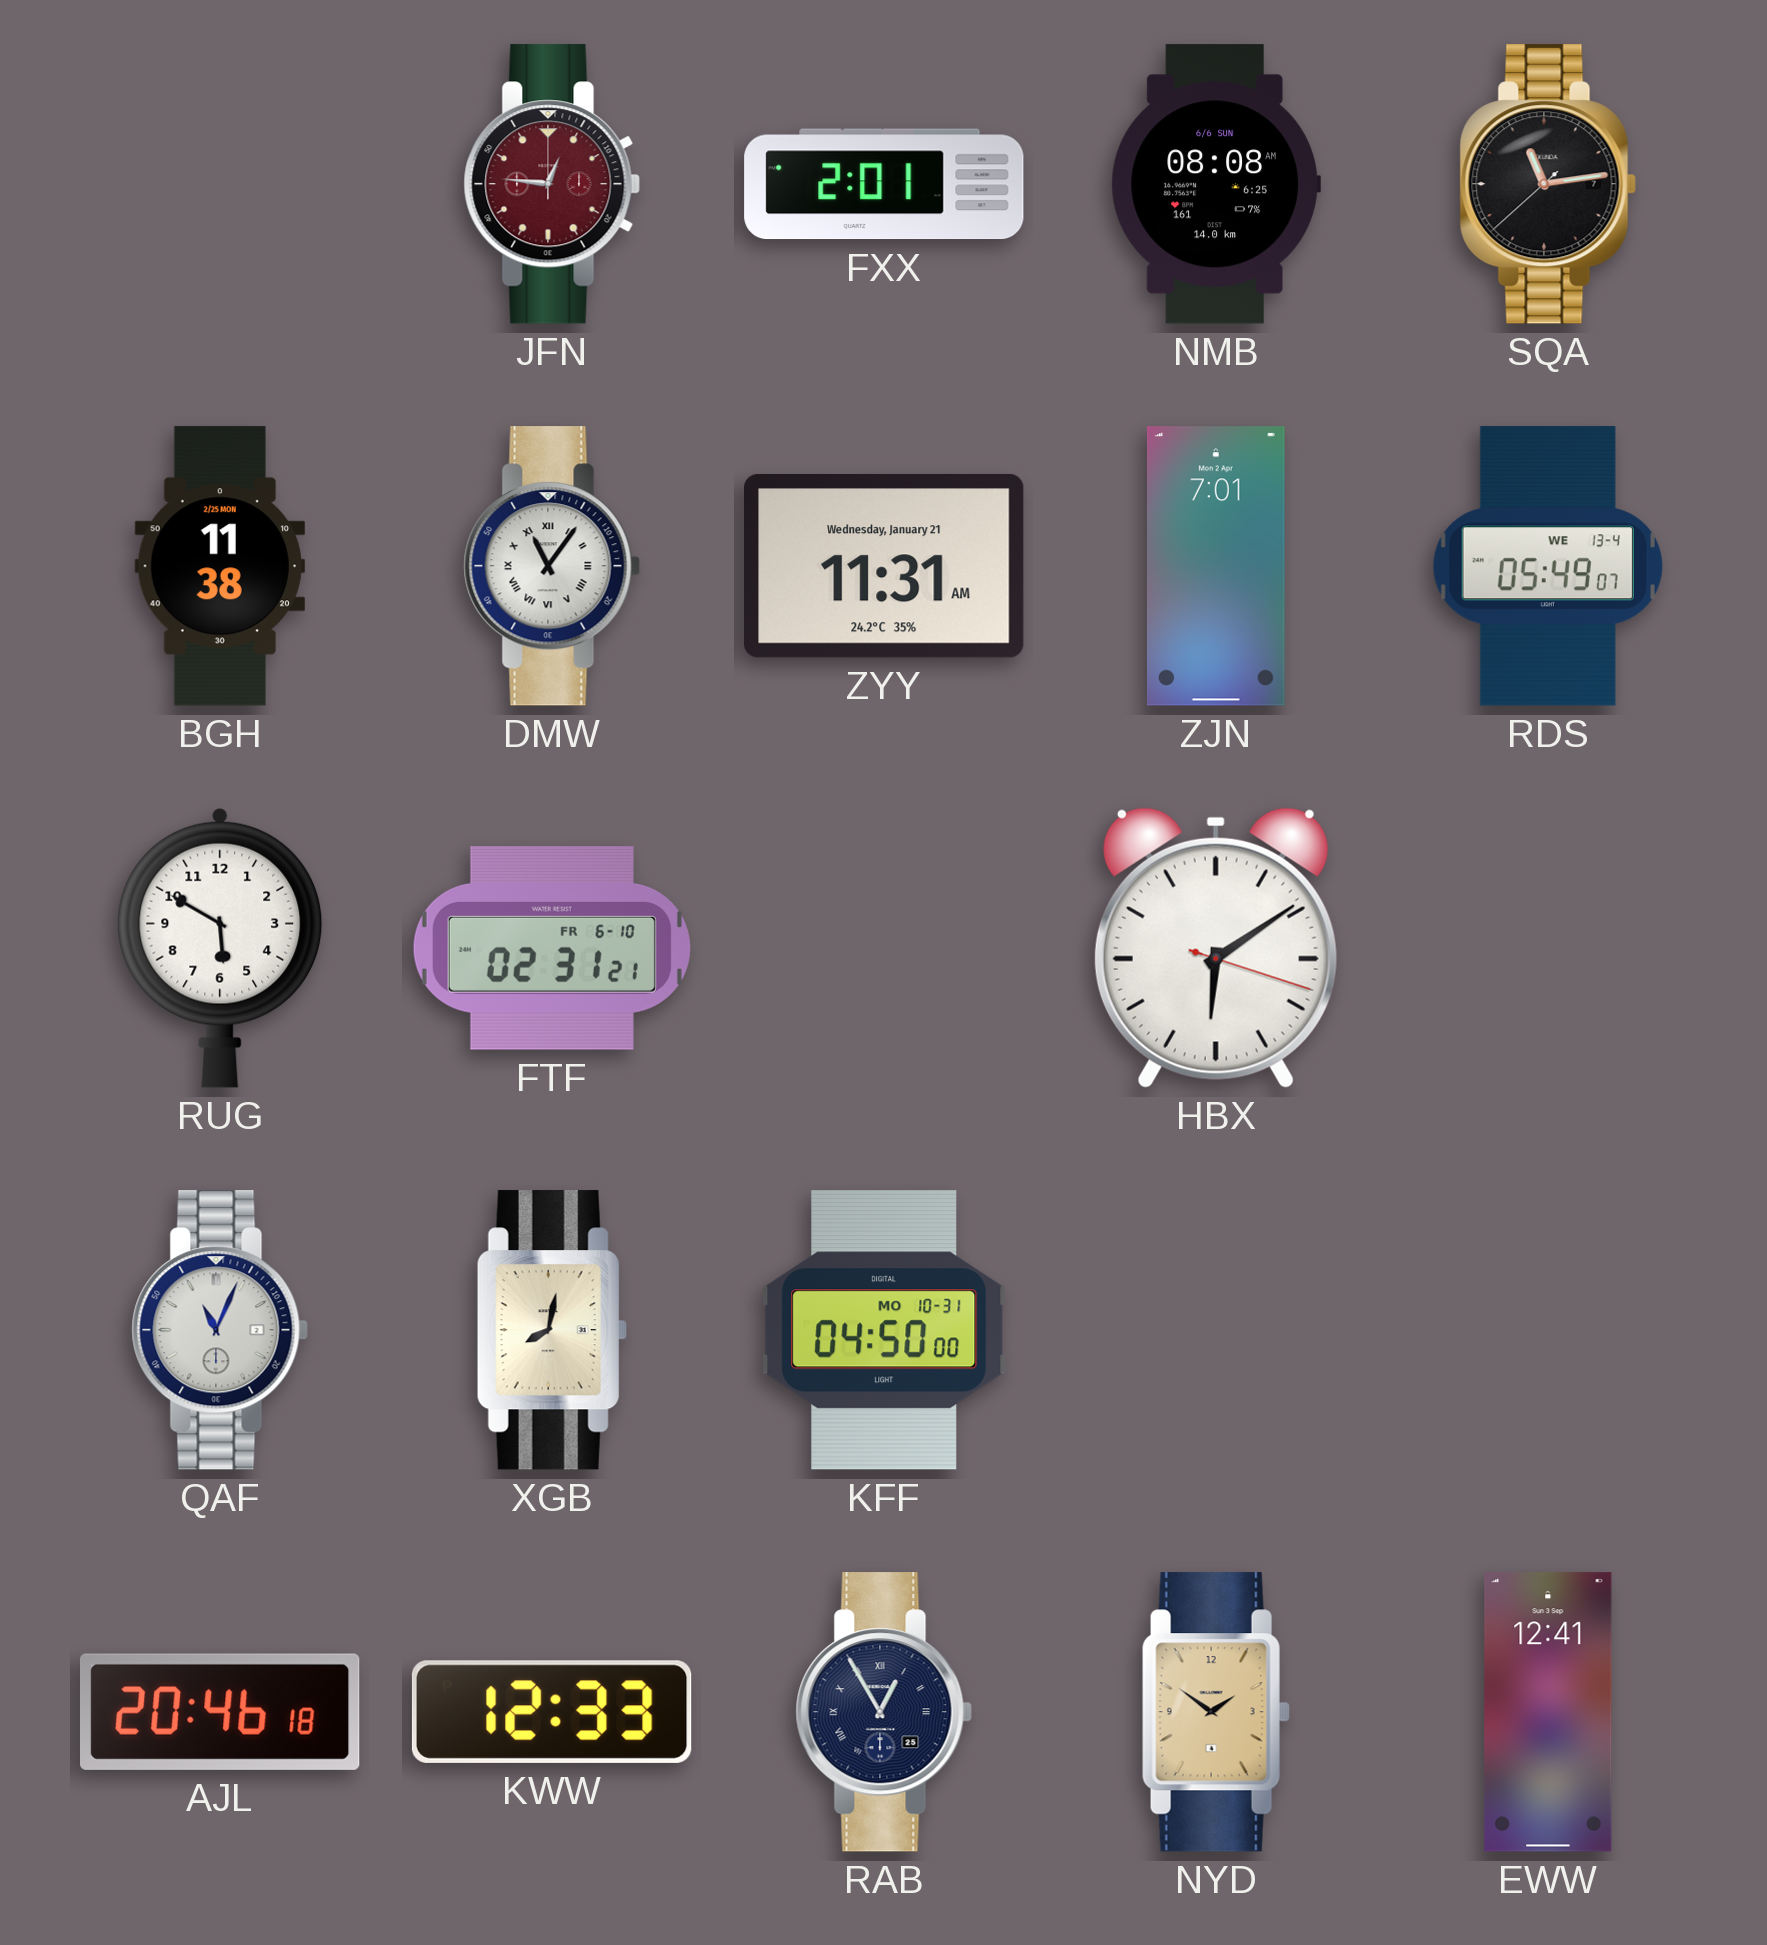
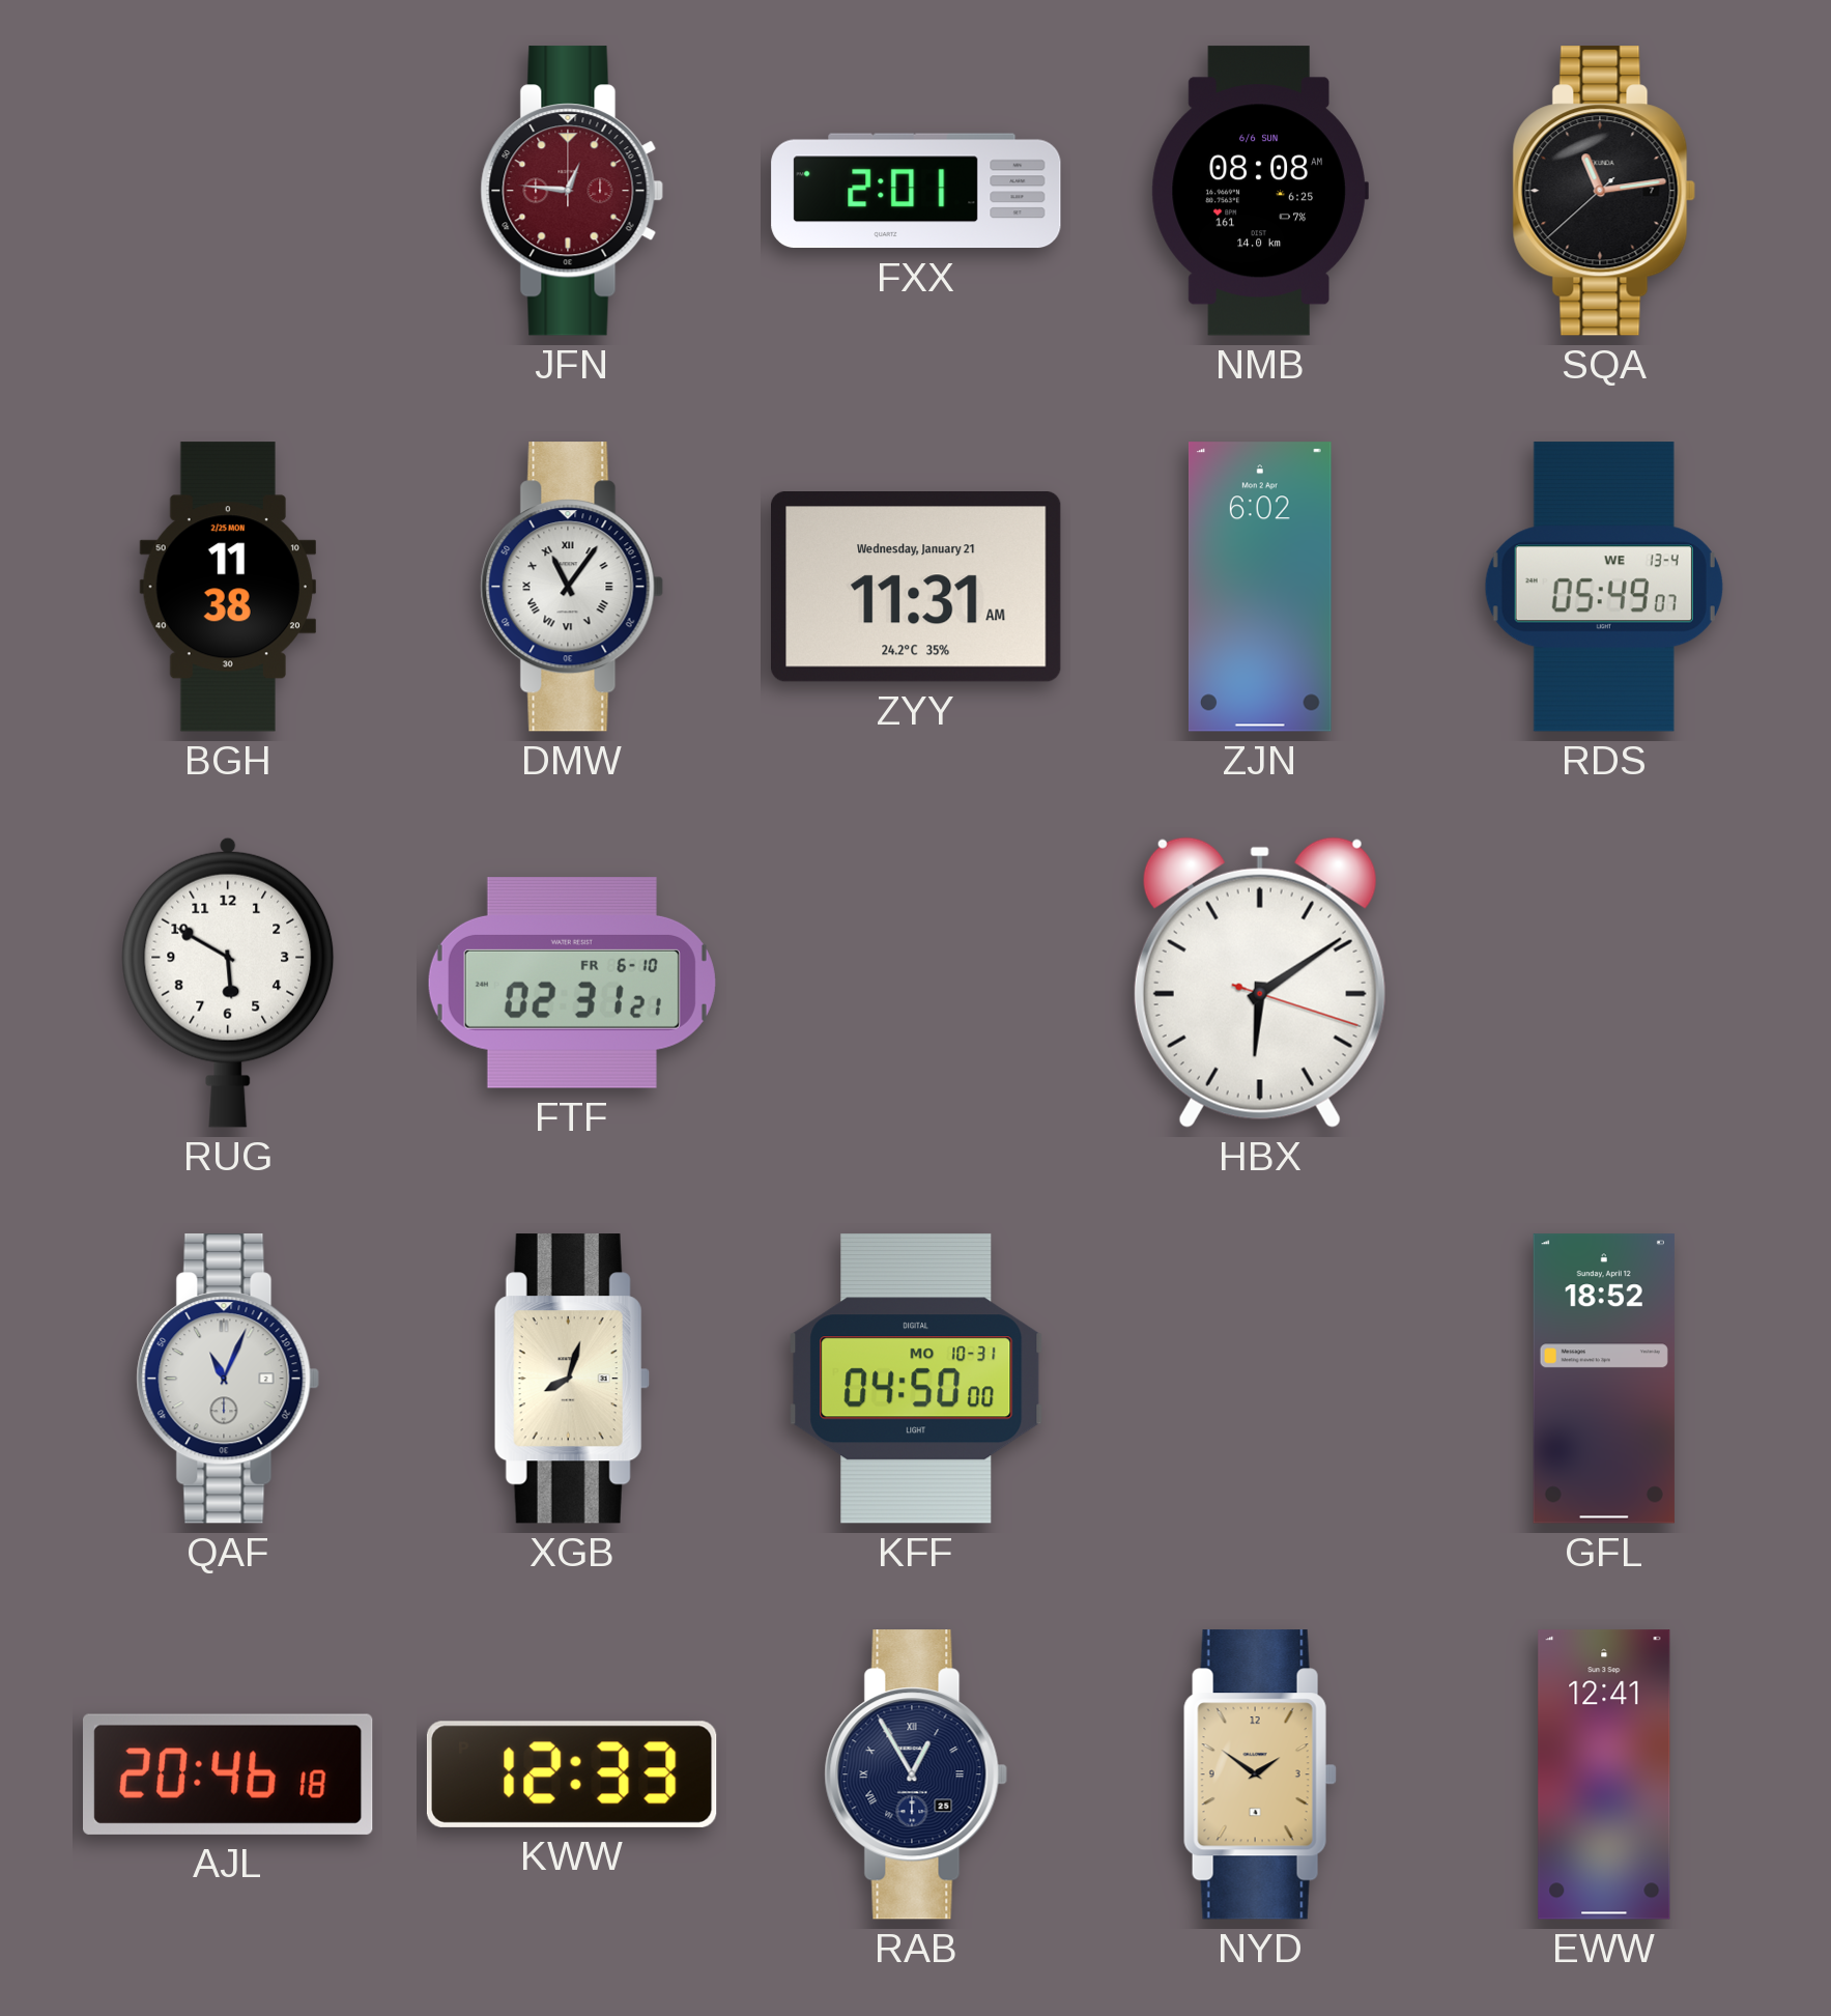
ZJN: 7:01 -> 6:02
XGB: 8:02 -> 8:03
GFL: none -> 18:52
